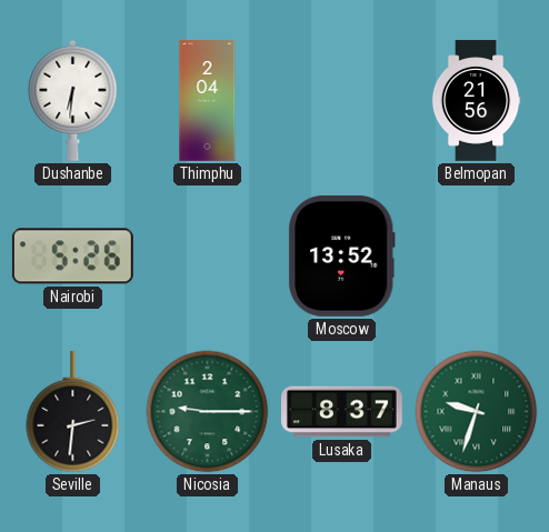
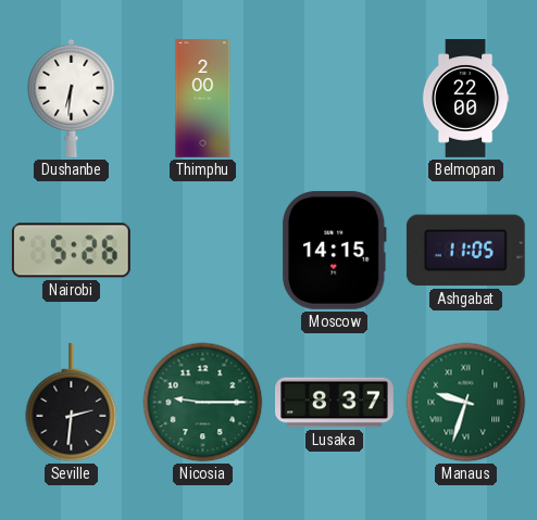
Thimphu: 2:04 -> 2:00
Belmopan: 21:56 -> 22:00
Moscow: 13:52 -> 14:15
Ashgabat: none -> 11:05
